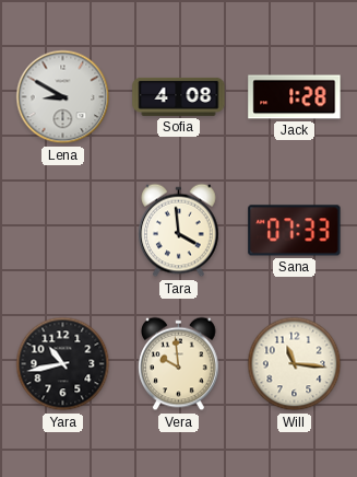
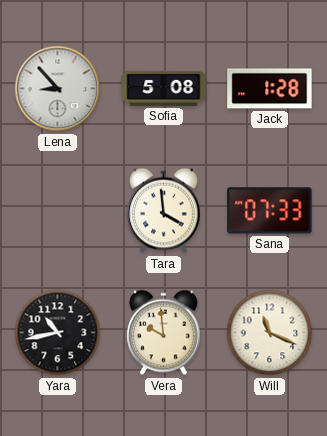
Lena: 8:50 -> 8:53
Sofia: 4:08 -> 5:08
Will: 11:16 -> 11:19
